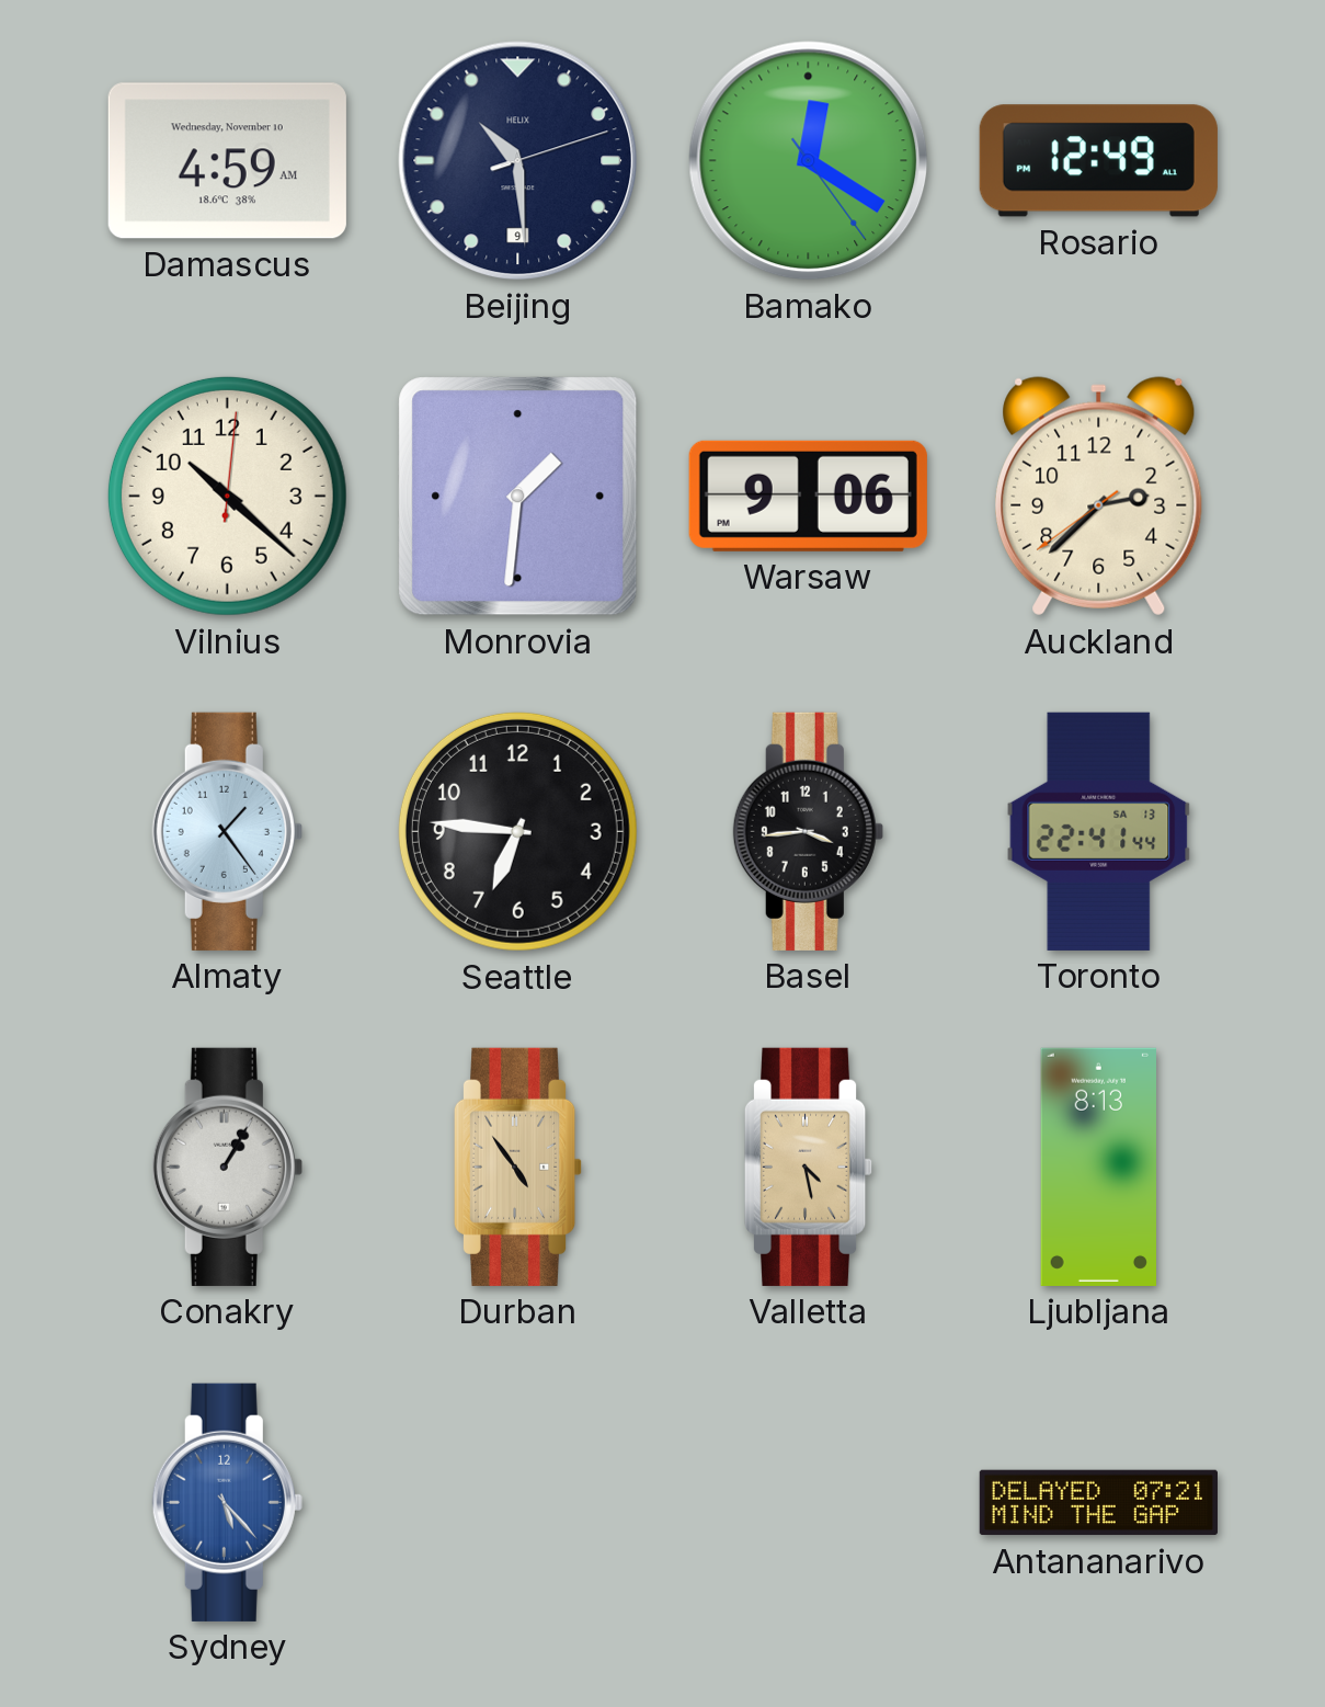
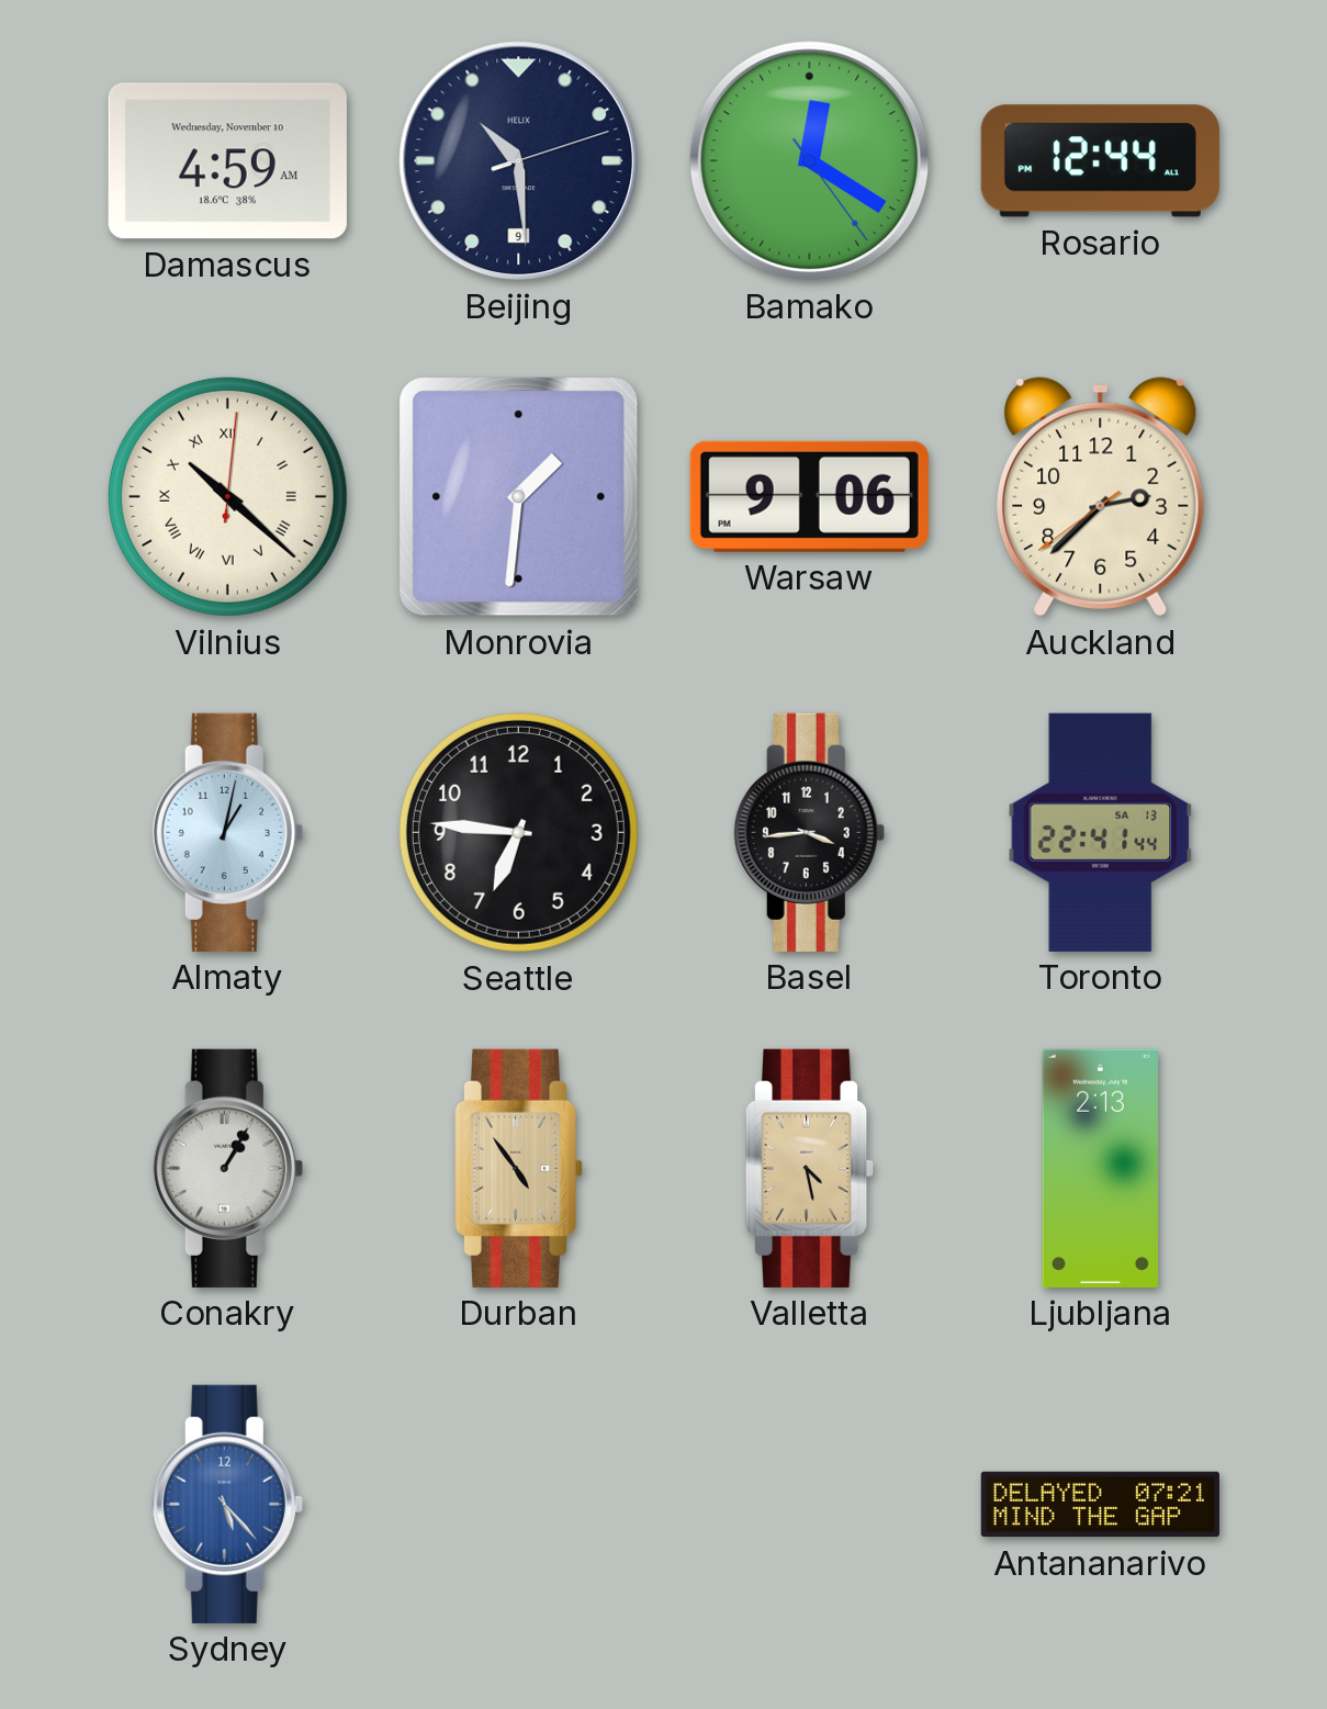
Rosario: 12:49 -> 12:44
Vilnius numerals: Arabic -> Roman
Almaty: 1:24 -> 1:02
Ljubljana: 8:13 -> 2:13
